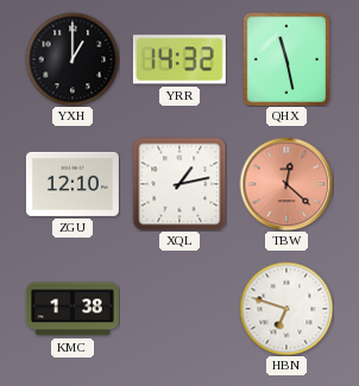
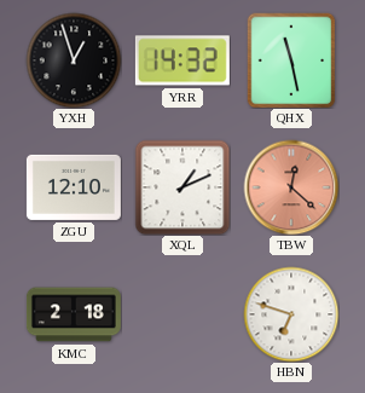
YXH: 1:00 -> 12:57
XQL: 1:13 -> 1:11
KMC: 1:38 -> 2:18
